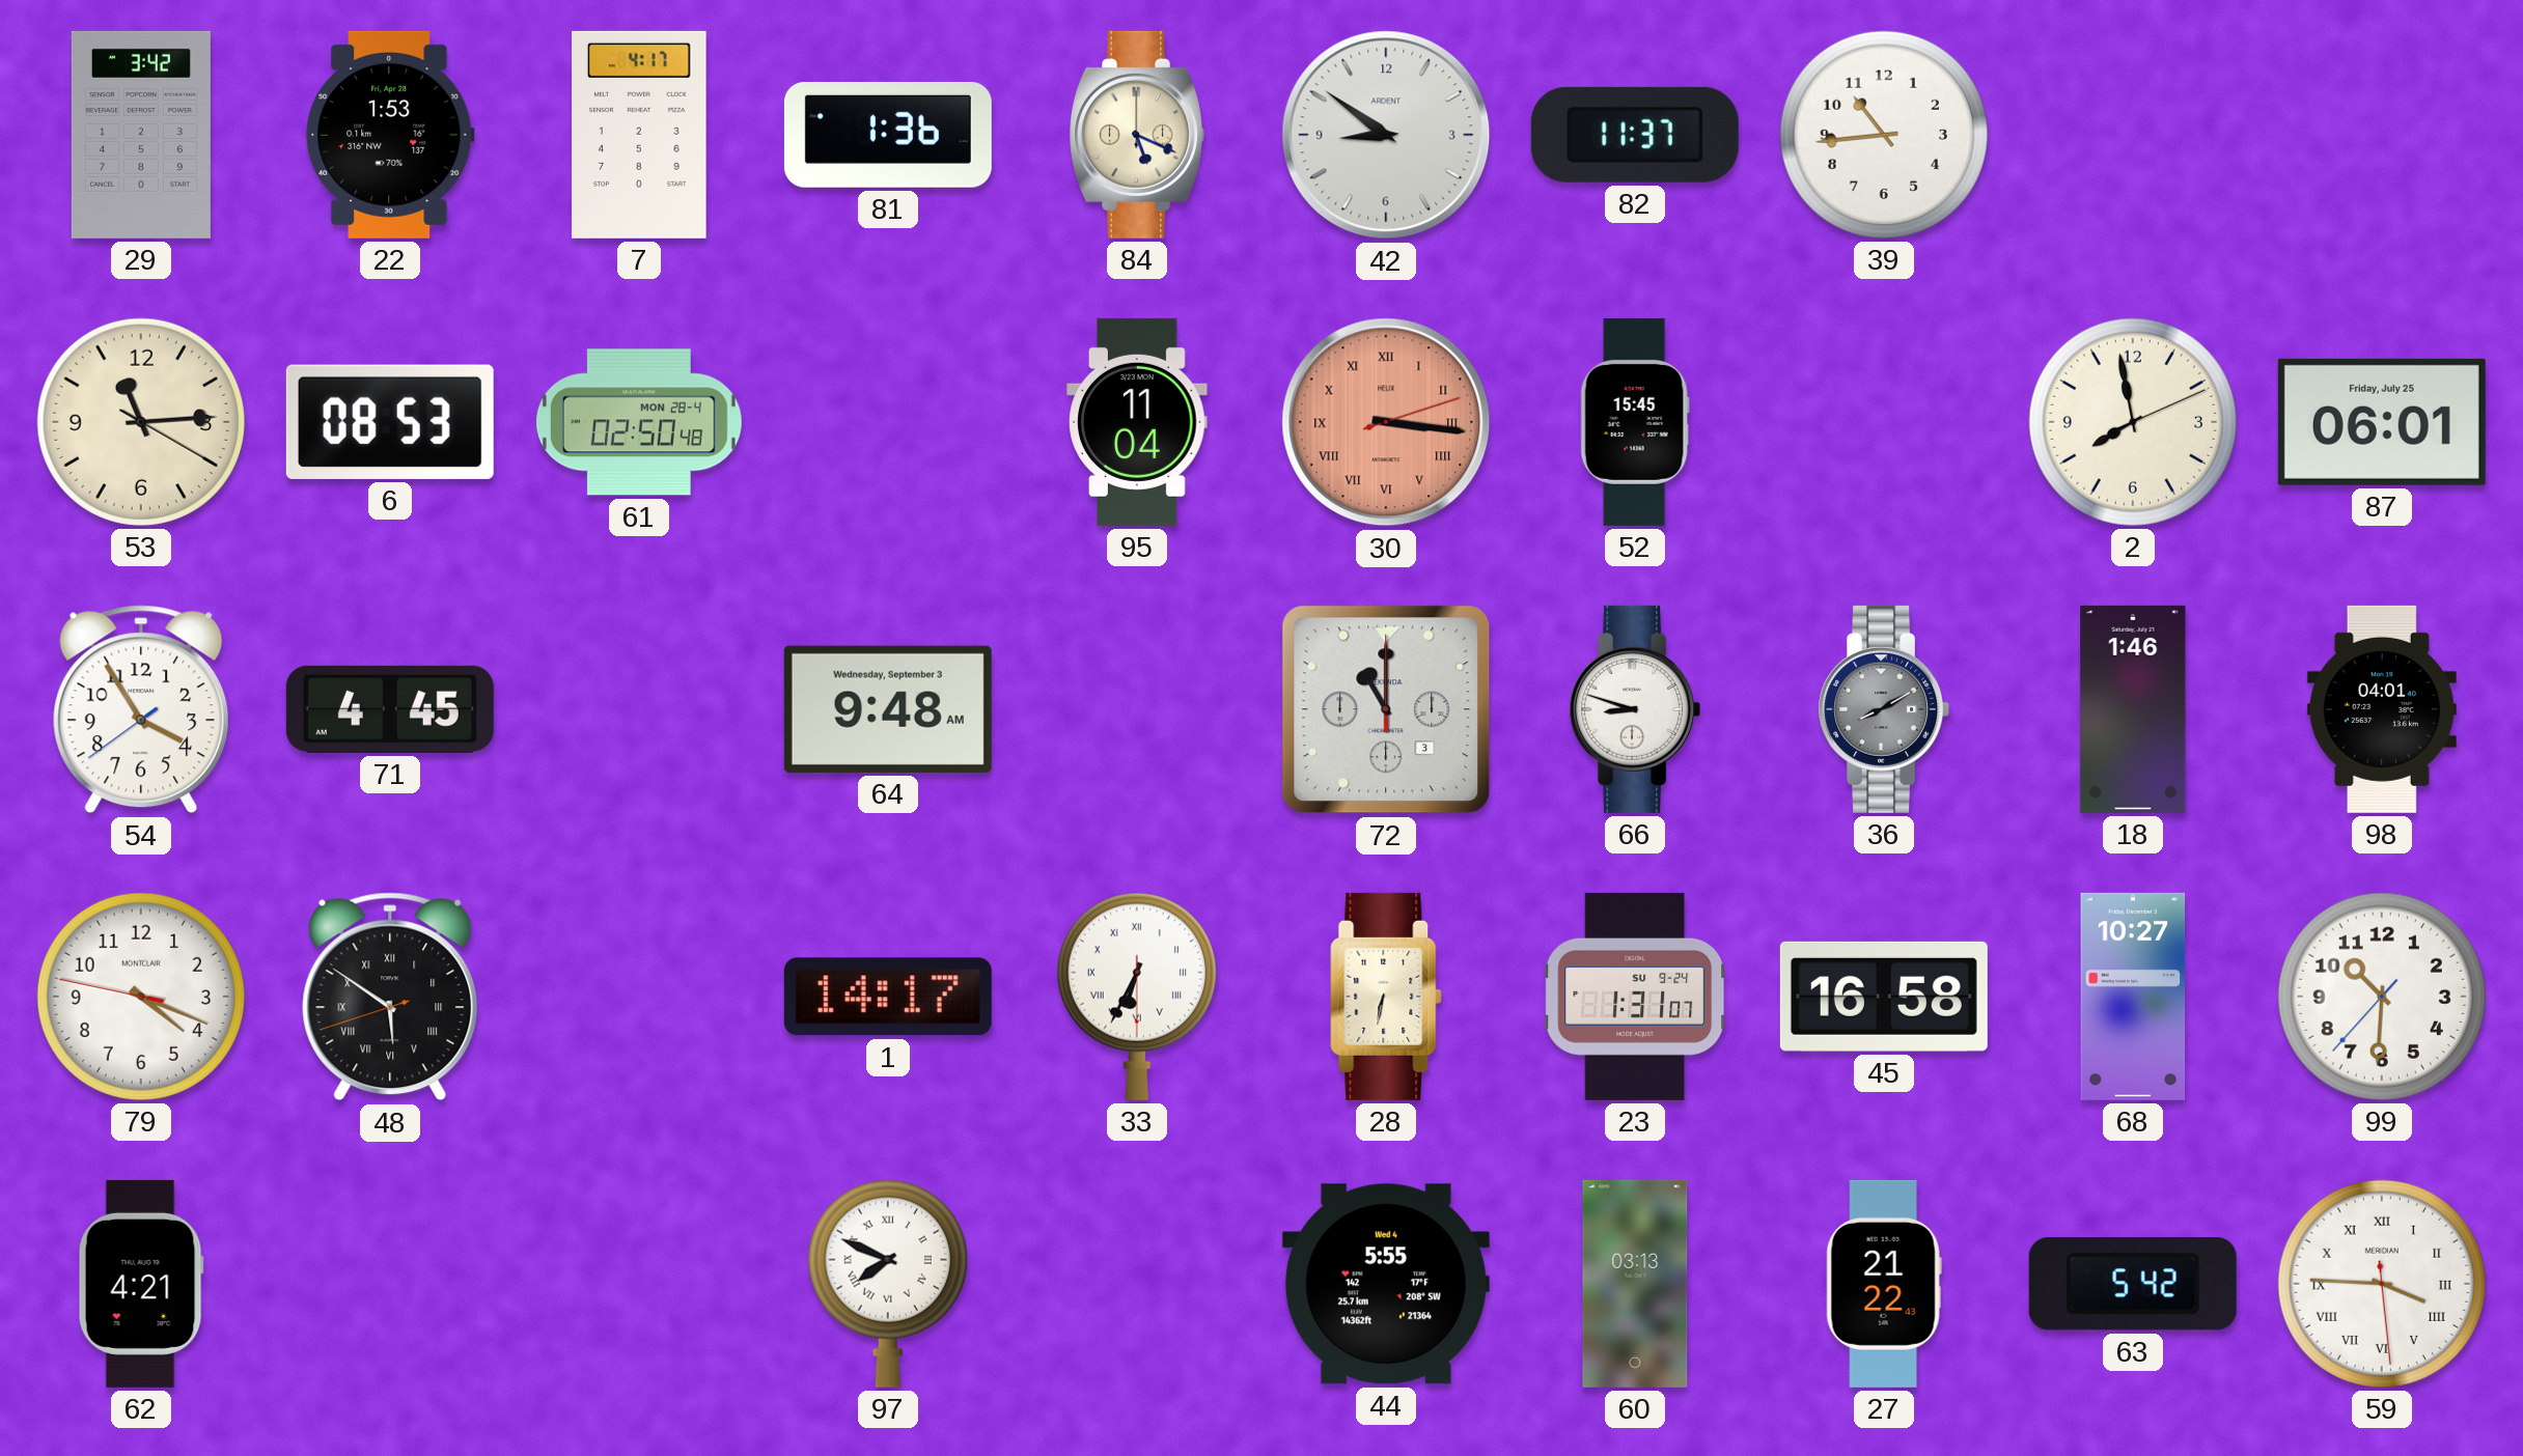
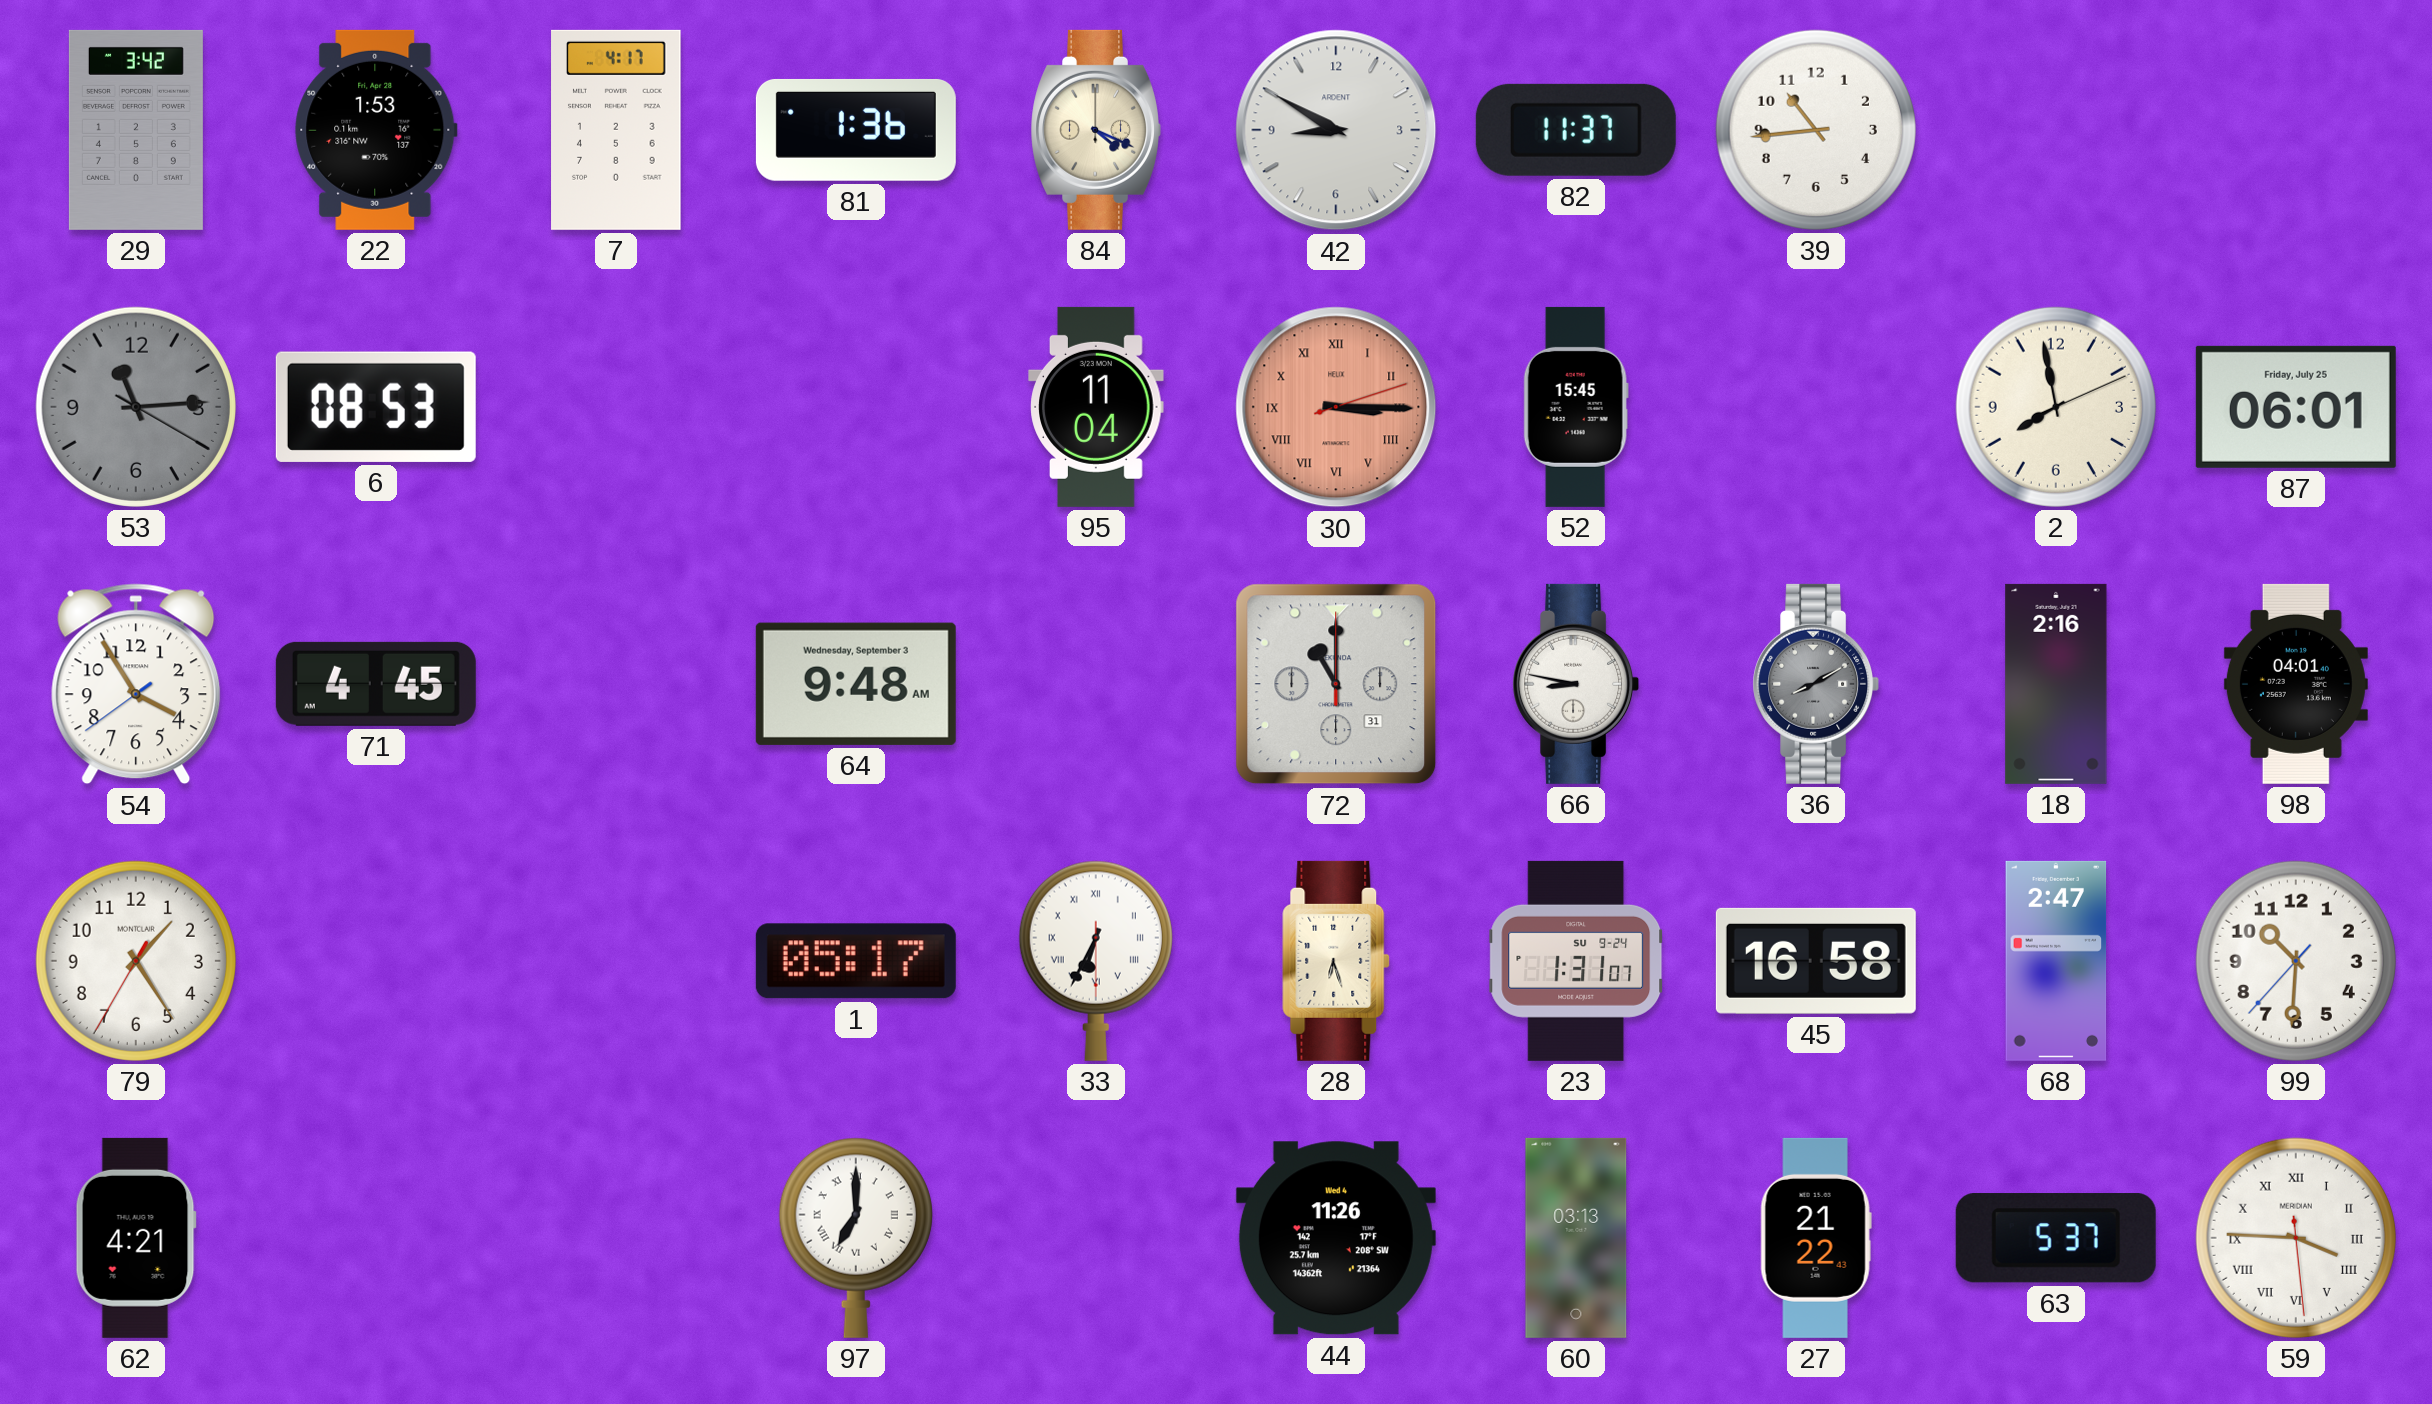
84: 5:19 -> 4:19
42: 8:51 -> 8:50
53 dial: cream -> grey
61: 02:50 -> none
30: 3:16 -> 3:15
72 date: 3 -> 31
66: 8:48 -> 8:47
18: 1:46 -> 2:16
79: 4:18 -> 1:24
48: 5:50 -> none
1: 14:17 -> 05:17
28: 6:32 -> 6:27
68: 10:27 -> 2:47
97: 7:49 -> 7:00
44: 5:55 -> 11:26
63: 5:42 -> 5:37
